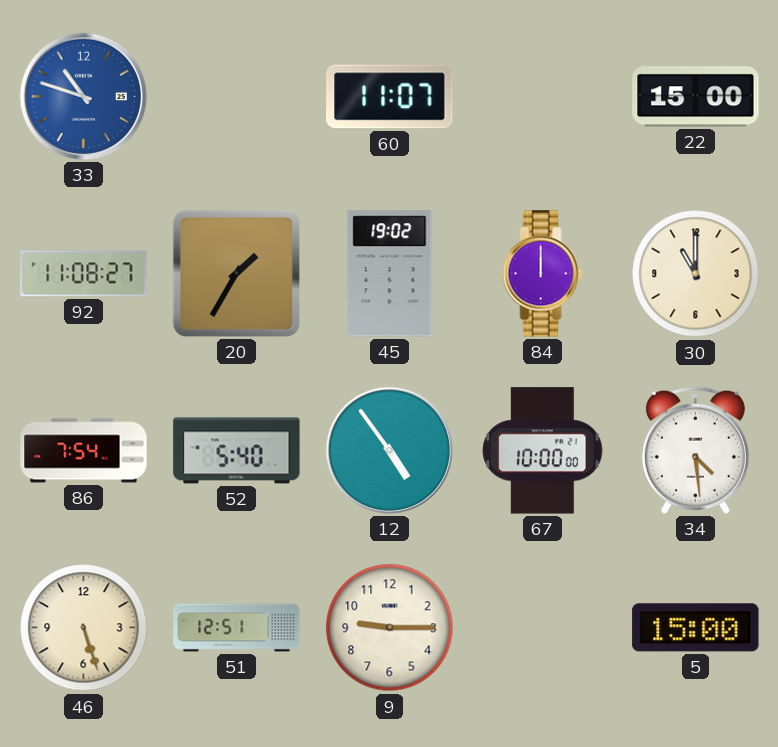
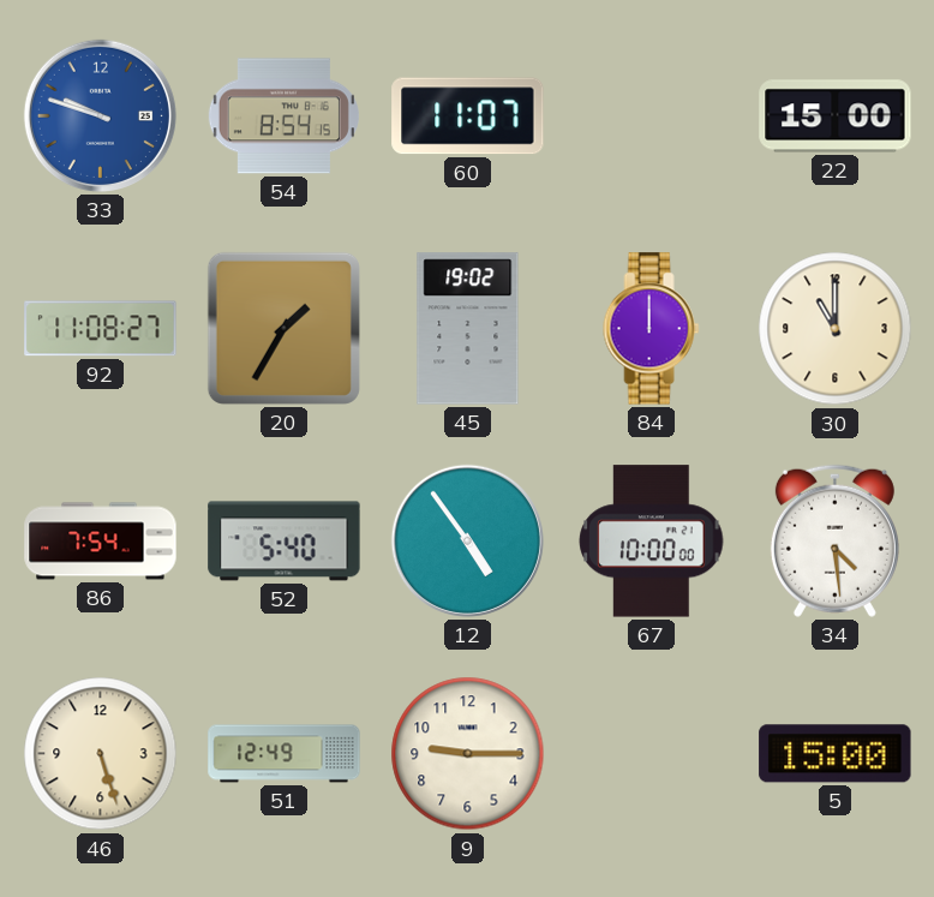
33: 10:48 -> 9:48
54: none -> 8:54
51: 12:51 -> 12:49
